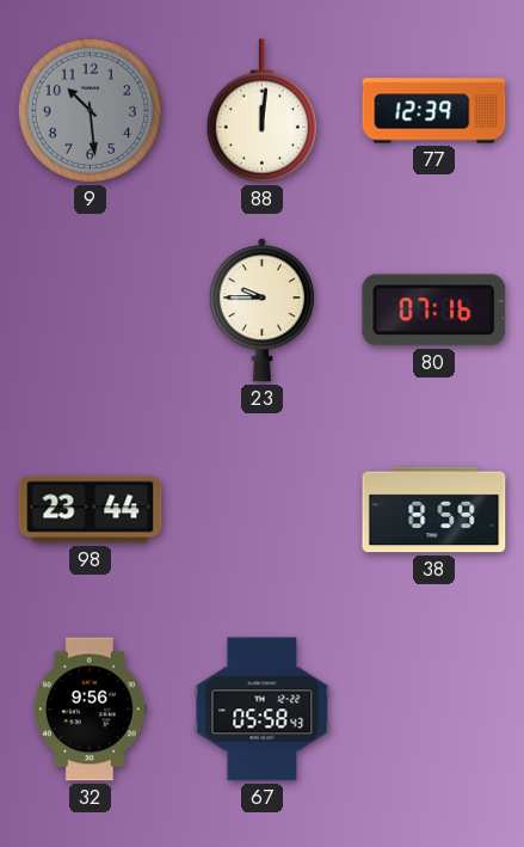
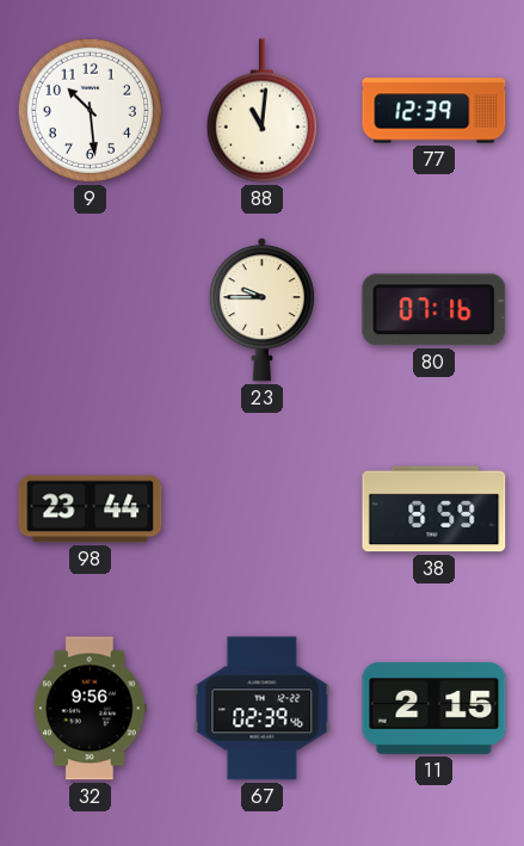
9 dial: grey -> white
88: 12:01 -> 11:01
67: 05:58 -> 02:39
11: none -> 2:15
